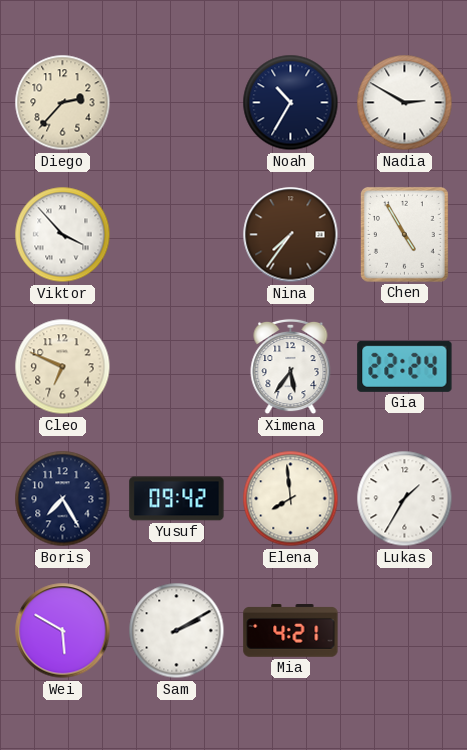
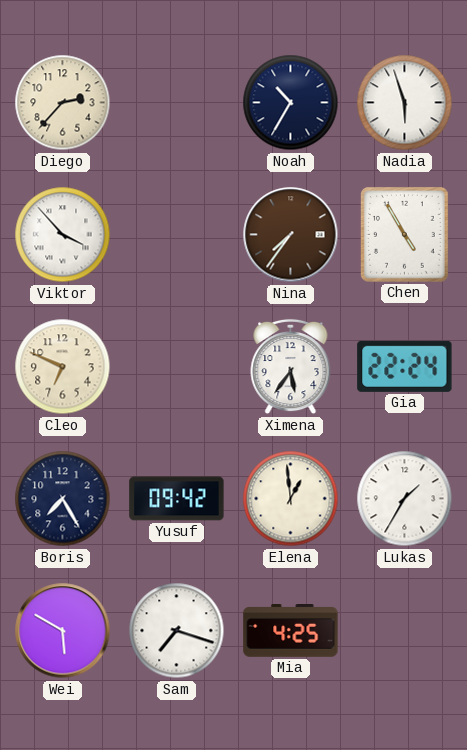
Nadia: 2:50 -> 5:57
Elena: 7:59 -> 12:59
Sam: 2:10 -> 7:18
Mia: 4:21 -> 4:25
